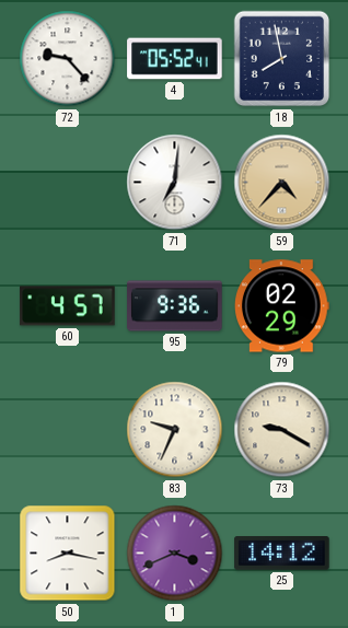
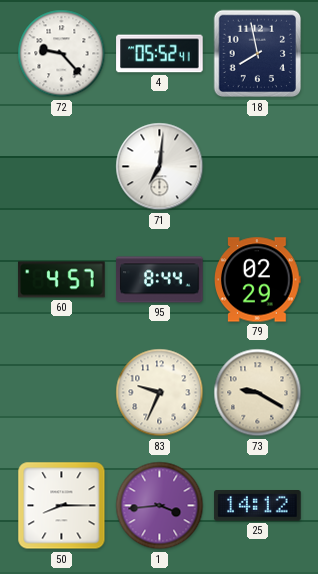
59: 4:37 -> none
95: 9:36 -> 8:44
50: 8:17 -> 8:15
1: 3:41 -> 3:44
